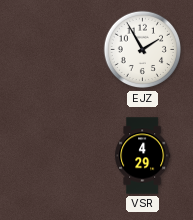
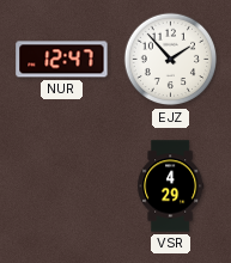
NUR: none -> 12:47
EJZ: 1:55 -> 1:53
